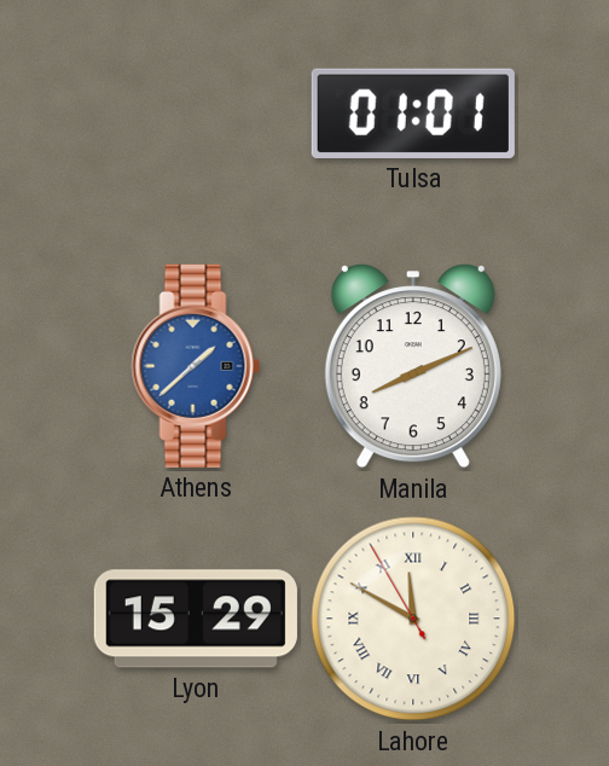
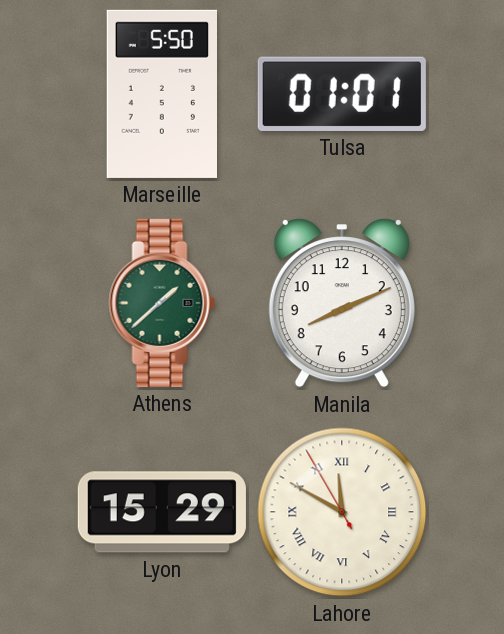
Marseille: none -> 5:50
Athens dial: blue -> green
